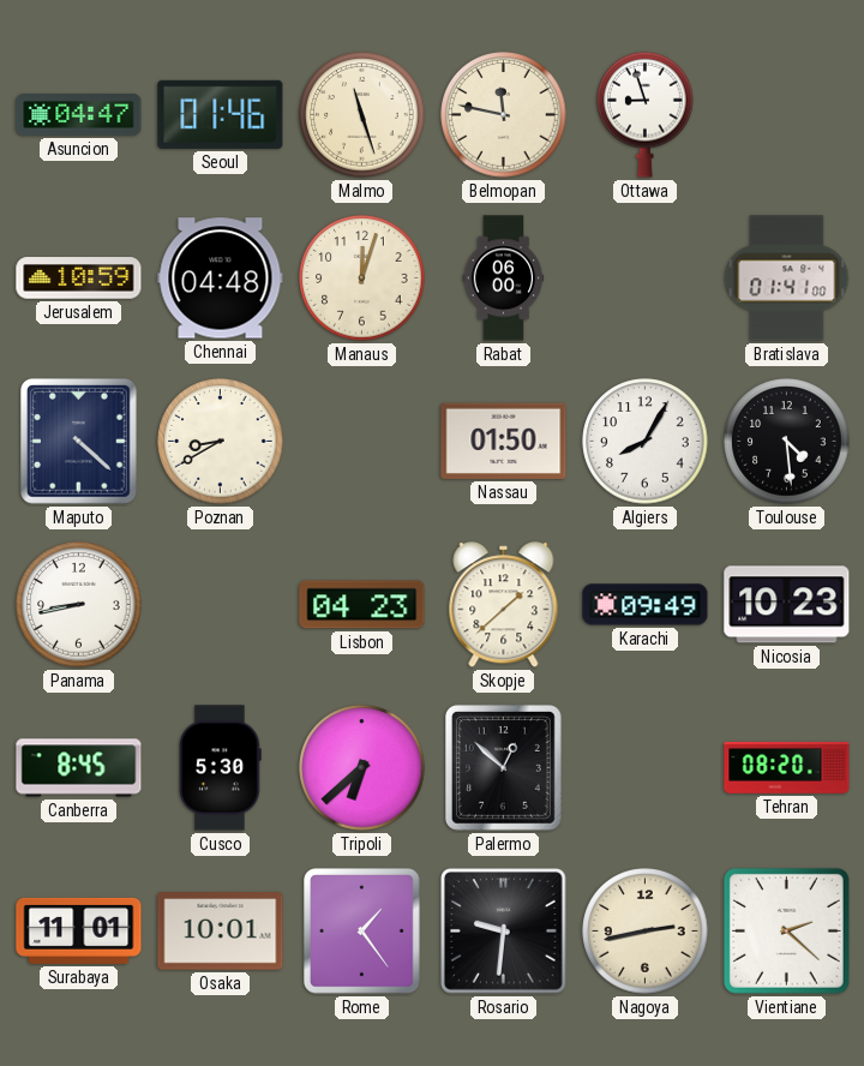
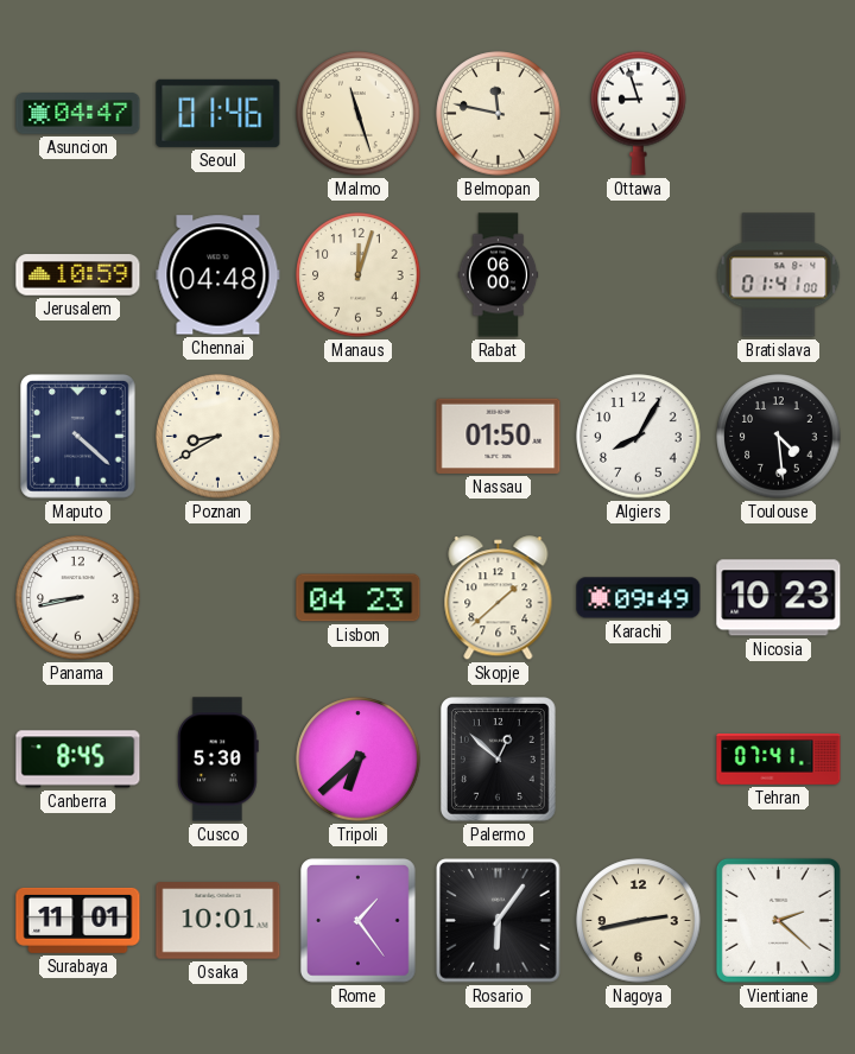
Tehran: 08:20 -> 07:41
Rosario: 9:31 -> 6:06
